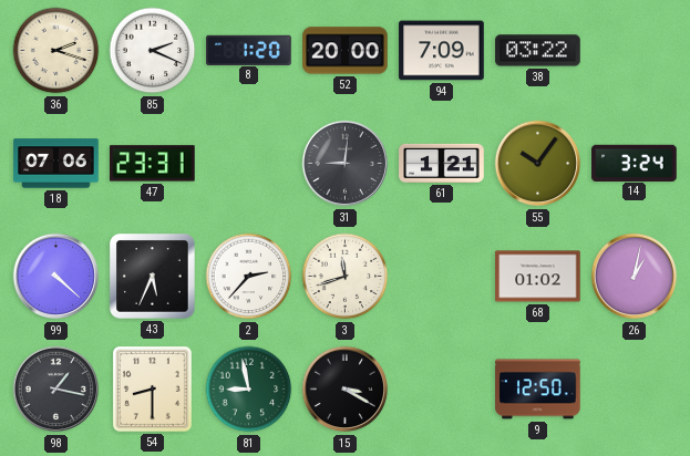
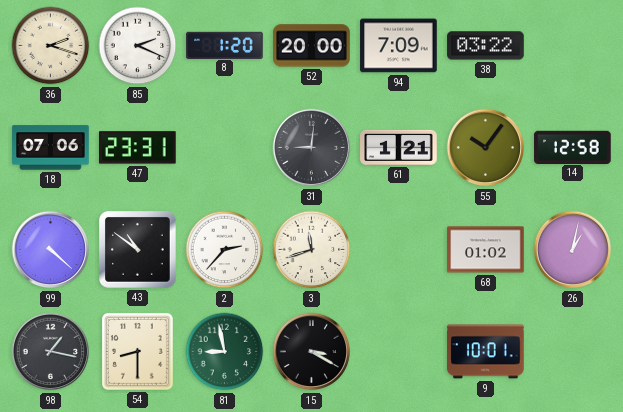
14: 3:24 -> 12:58
43: 5:34 -> 10:51
9: 12:50 -> 10:01
